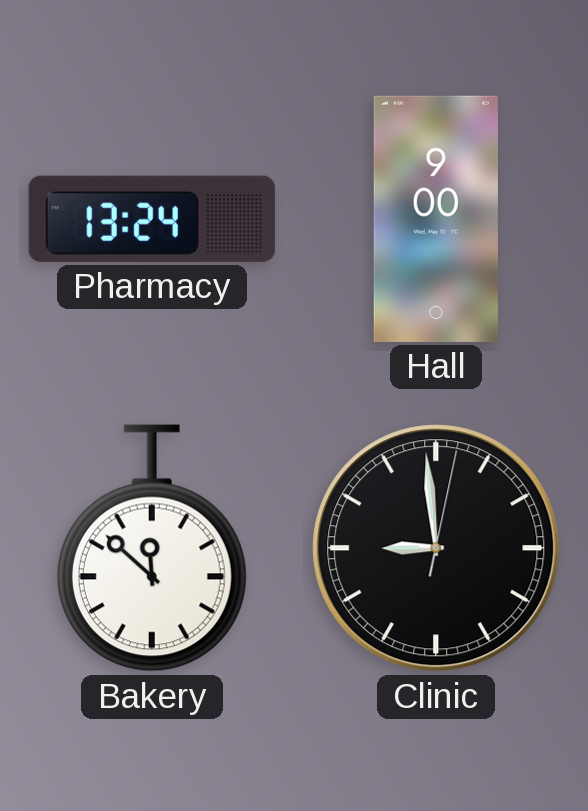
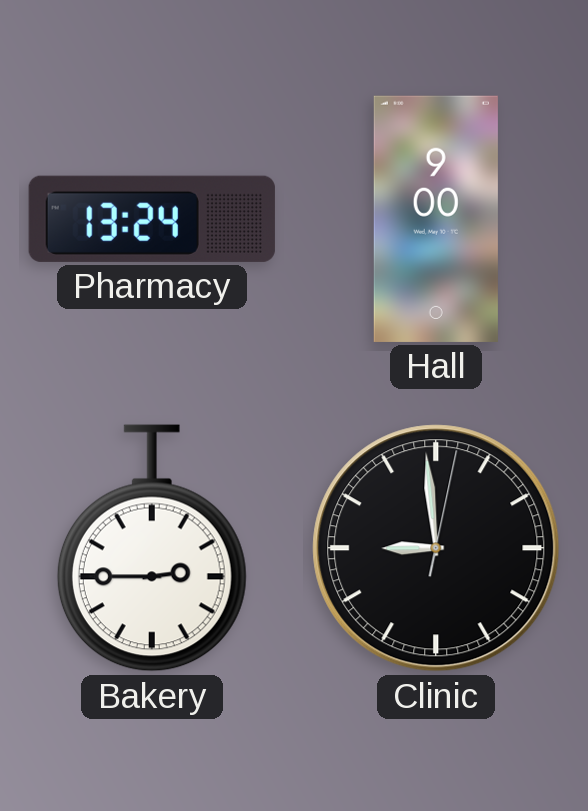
Bakery: 11:52 -> 2:45
